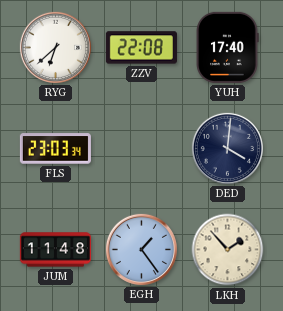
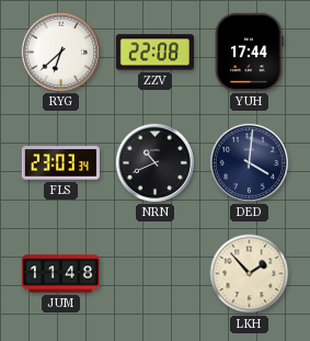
YUH: 17:40 -> 17:44
NRN: none -> 10:41
EGH: 1:24 -> none
